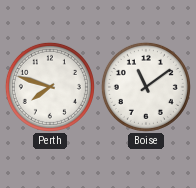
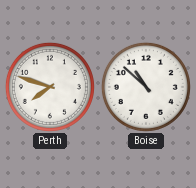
Boise: 11:09 -> 10:52
